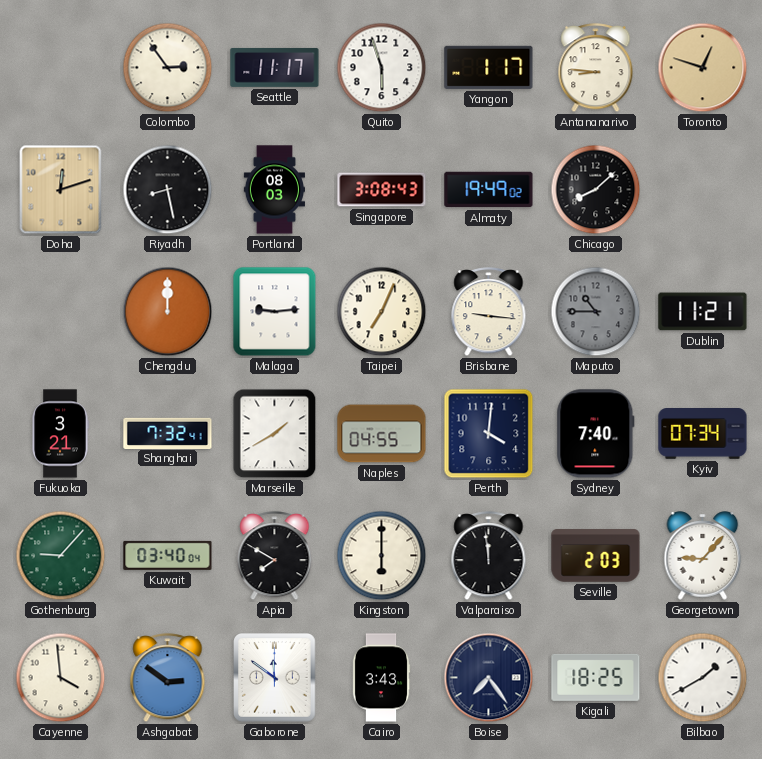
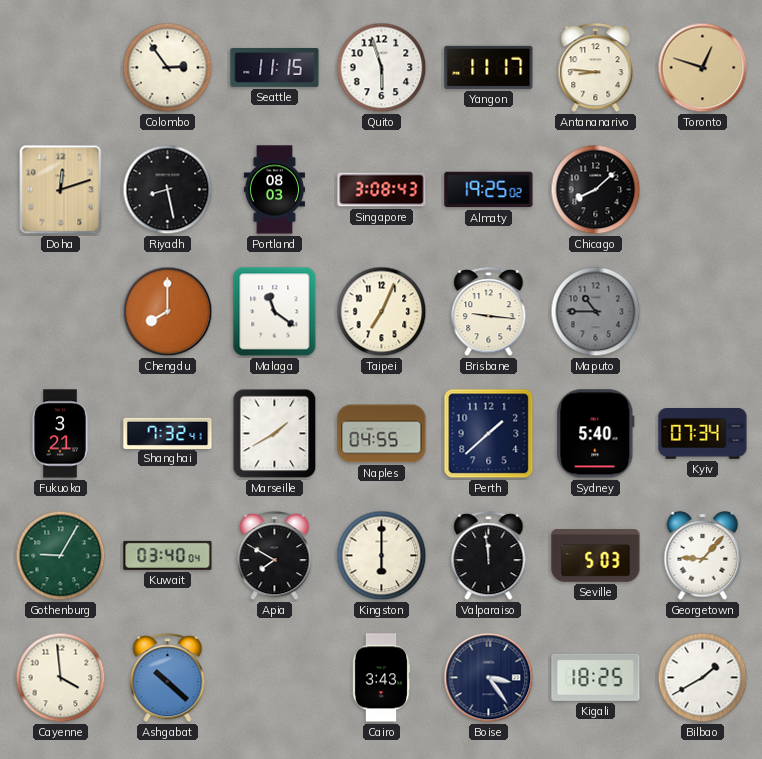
Seattle: 11:17 -> 11:15
Yangon: 1:17 -> 11:17
Almaty: 19:49 -> 19:25
Chengdu: 12:00 -> 8:00
Malaga: 9:14 -> 11:21
Dublin: 11:21 -> none
Perth: 4:01 -> 1:38
Sydney: 7:40 -> 5:40
Gothenburg: 9:07 -> 9:05
Seville: 2:03 -> 5:03
Ashgabat: 2:51 -> 10:22
Gaborone: 11:51 -> none
Boise: 7:24 -> 3:24
